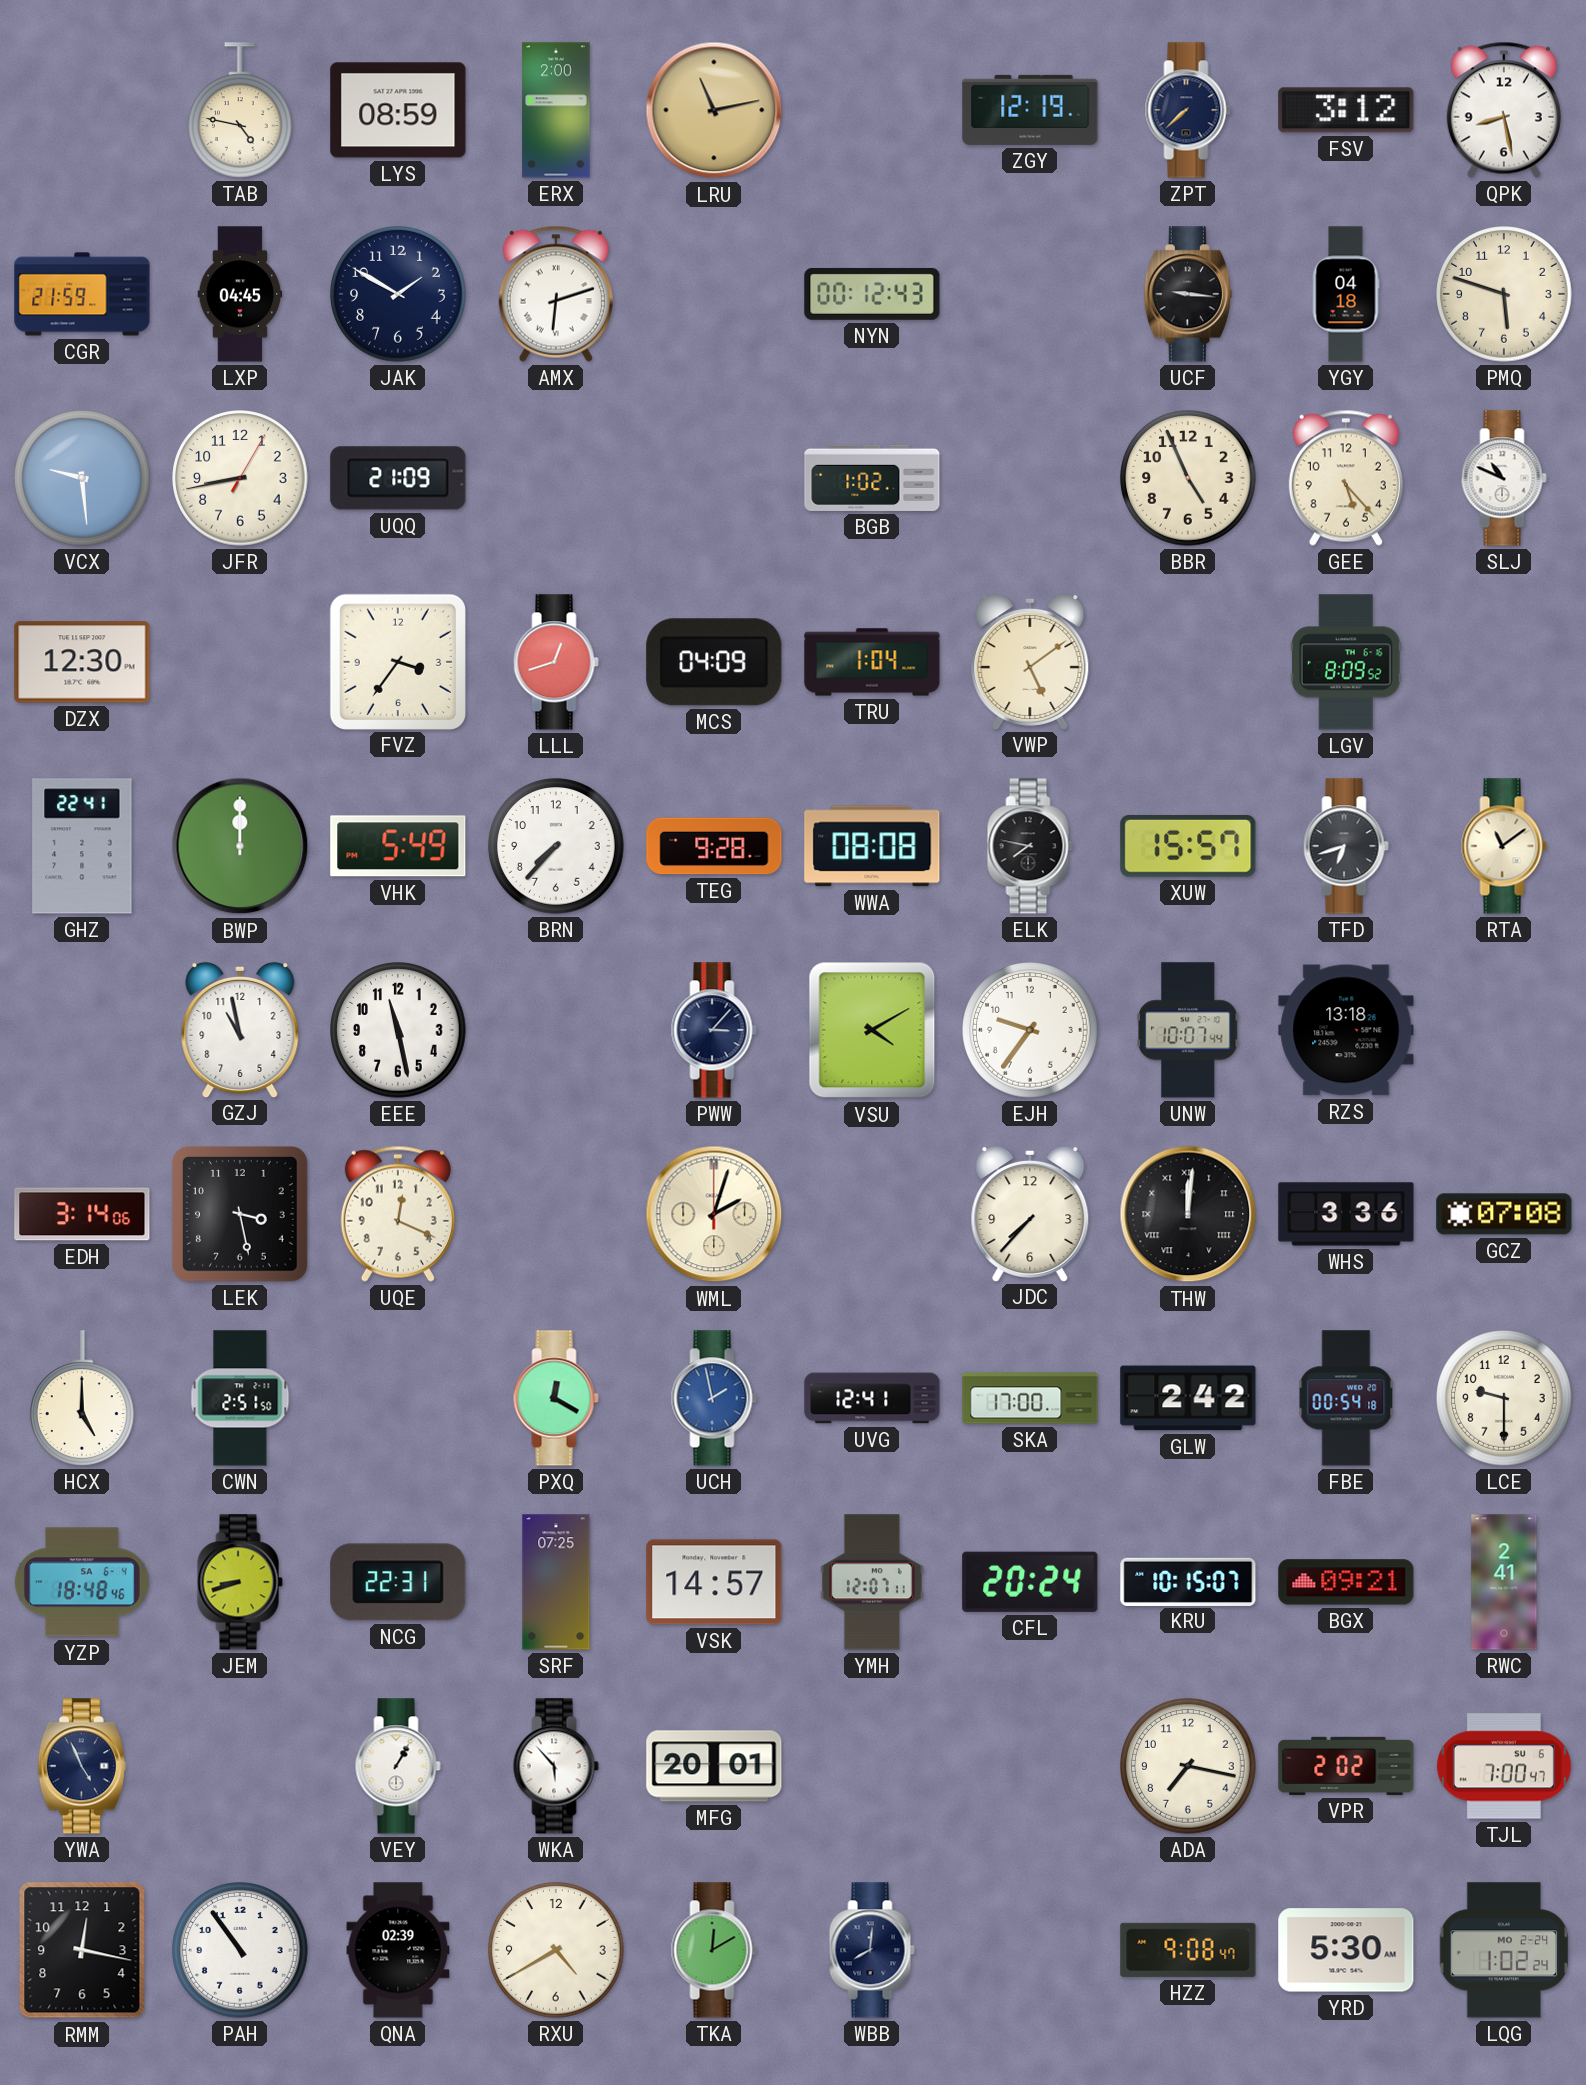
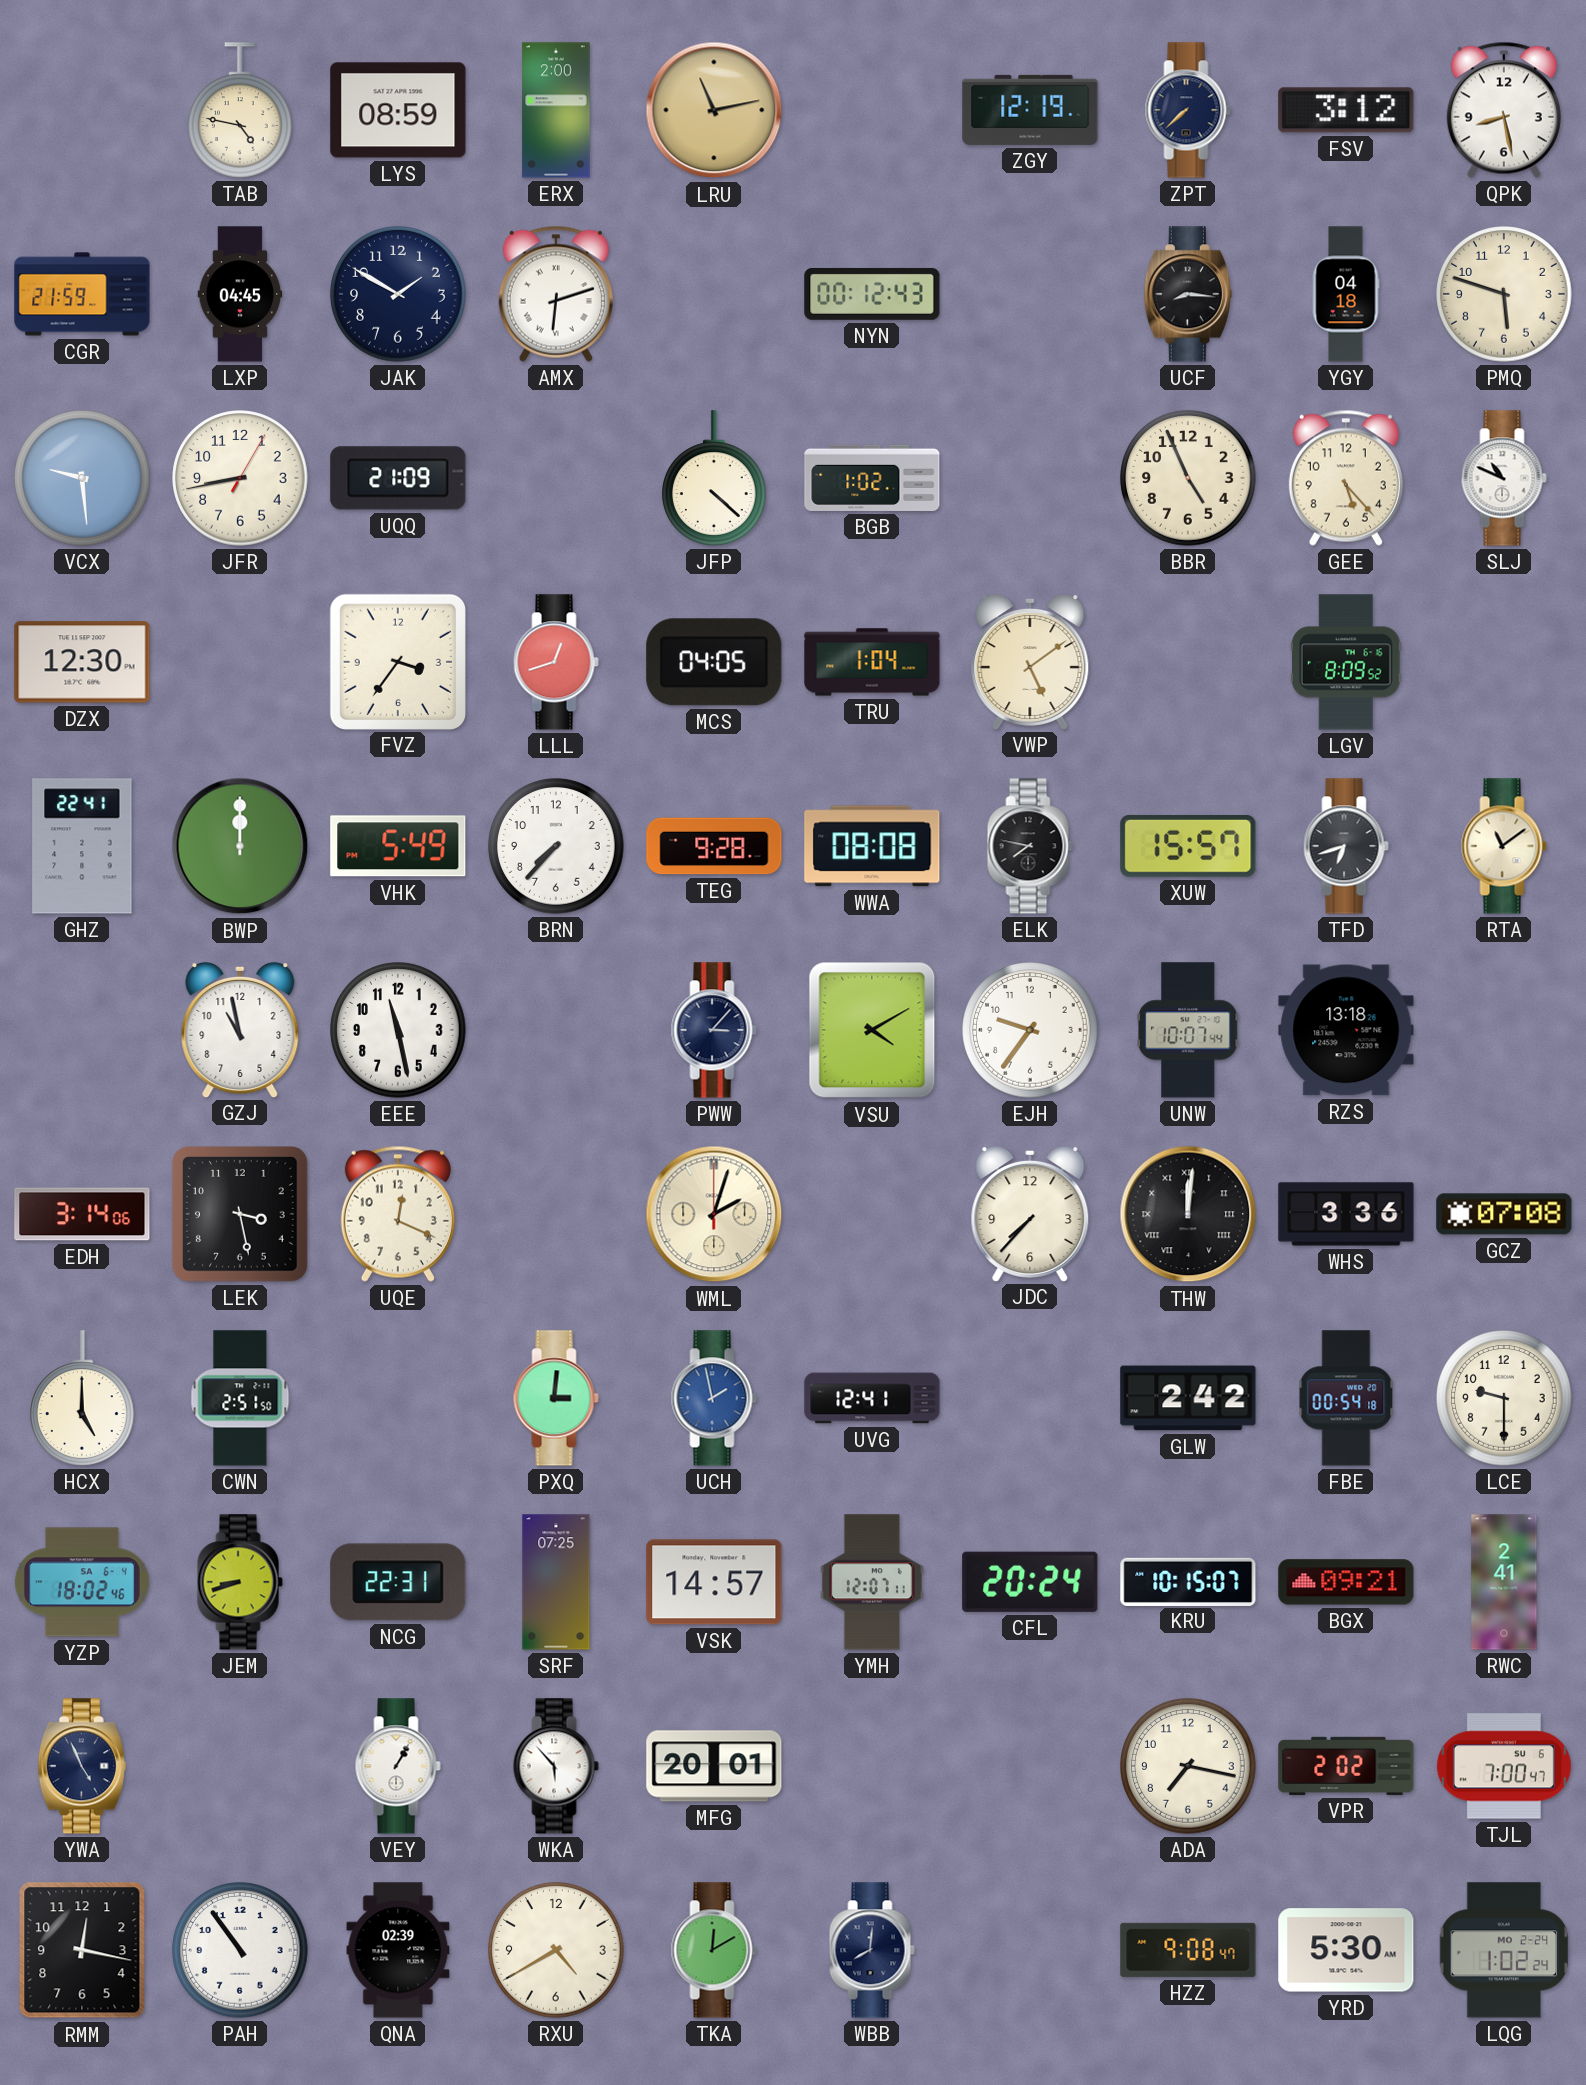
UCF: 9:16 -> 8:16
JFP: none -> 4:22
MCS: 04:09 -> 04:05
PXQ: 12:20 -> 3:01
SKA: 17:00 -> none
YZP: 18:48 -> 18:02
